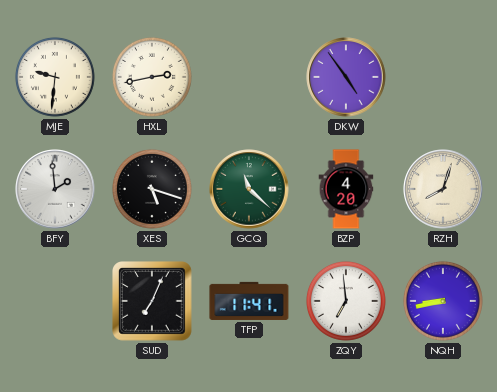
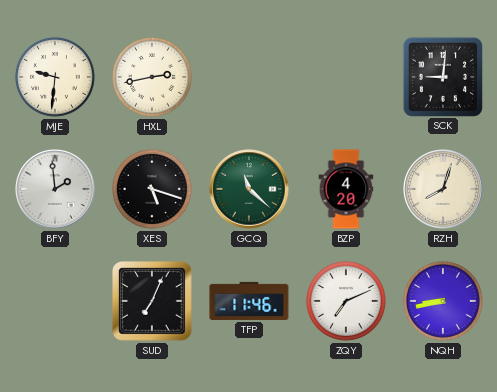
DKW: 4:54 -> none
SCK: none -> 9:01
TFP: 11:41 -> 11:46
ZQY: 6:59 -> 7:11
